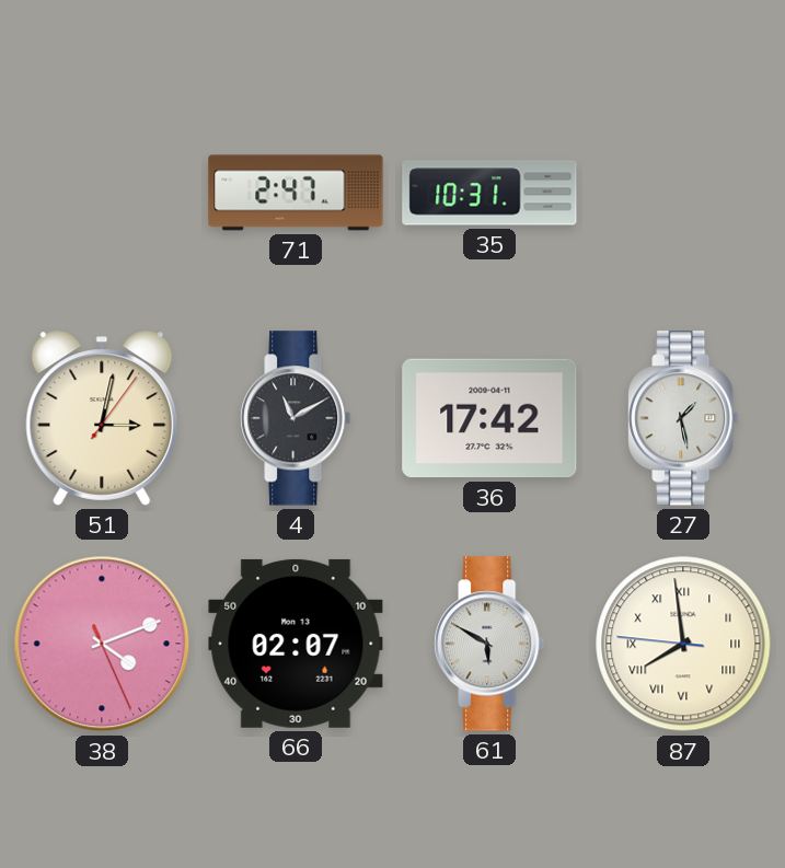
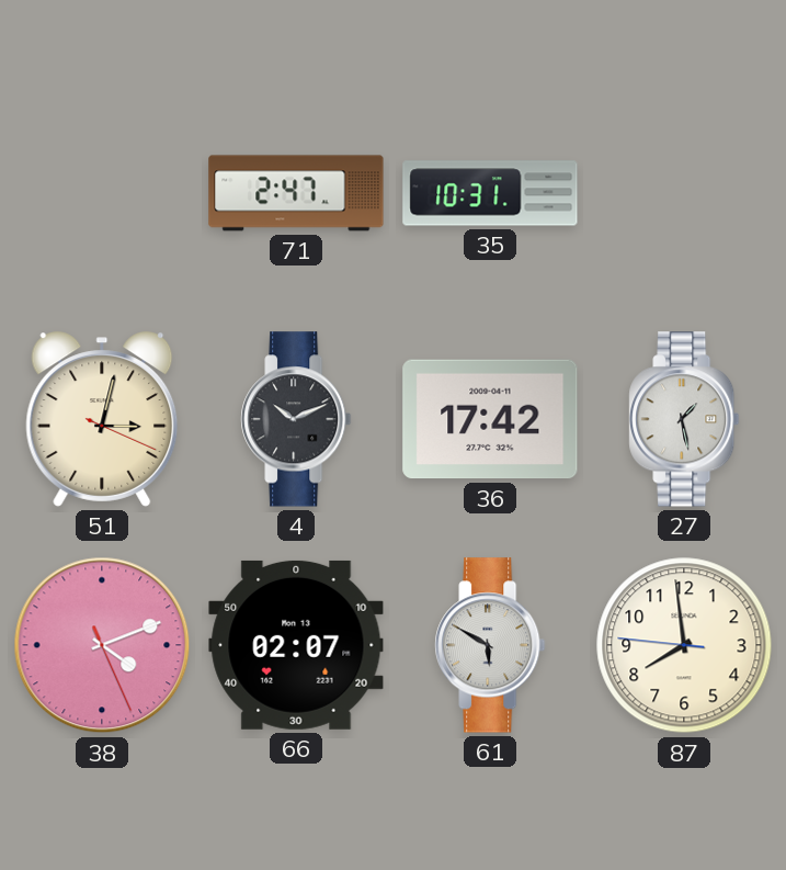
51: 3:02:06 -> 3:02:19
4: 11:10 -> 10:11
87 numerals: Roman -> Arabic
